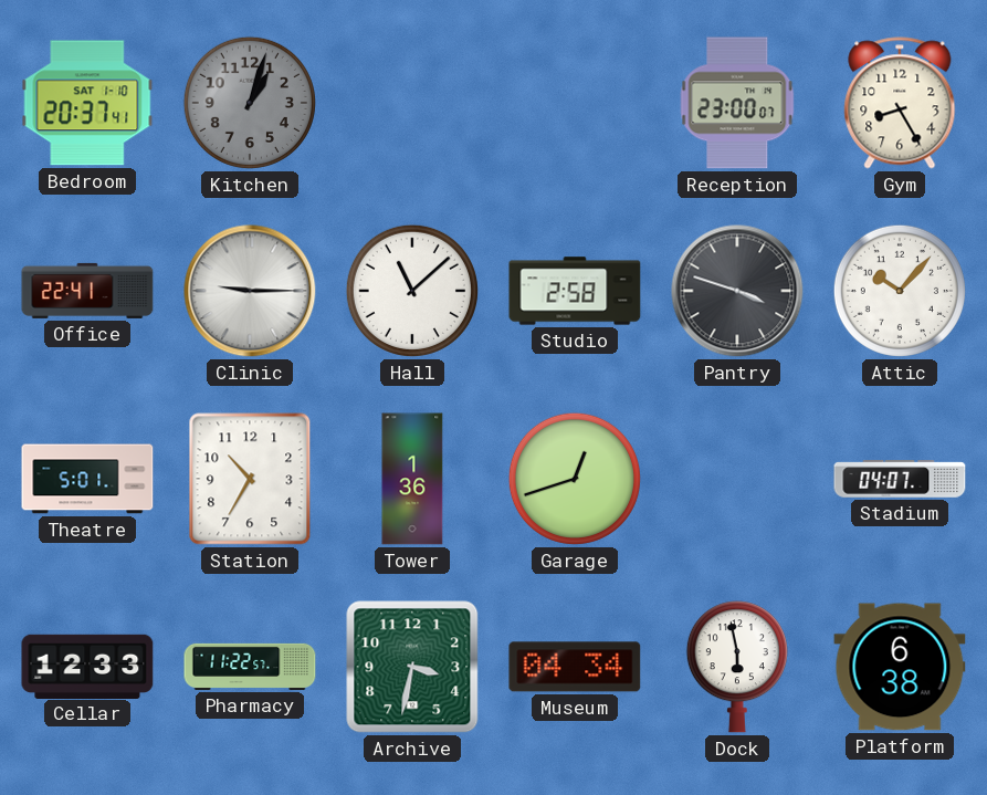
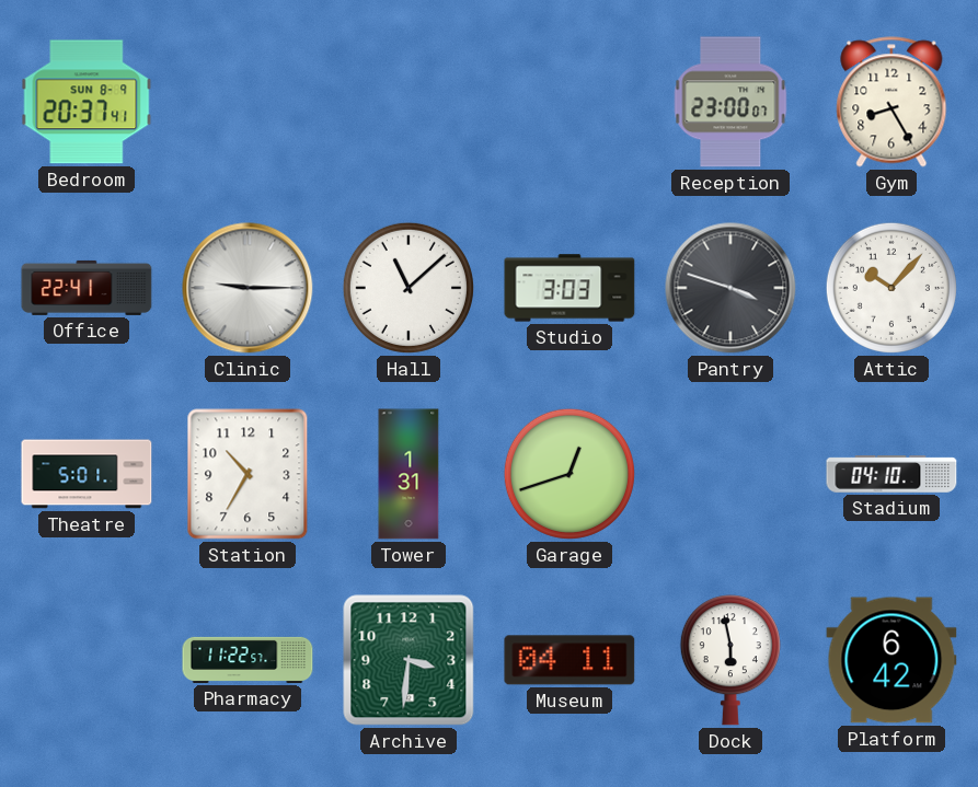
Bedroom date: SAT 1-10 -> SUN 8-9
Kitchen: 1:03 -> none
Studio: 2:58 -> 3:03
Tower: 1:36 -> 1:31
Stadium: 04:07 -> 04:10
Cellar: 12:33 -> none
Archive: 3:32 -> 3:31
Museum: 04:34 -> 04:11
Platform: 6:38 -> 6:42
